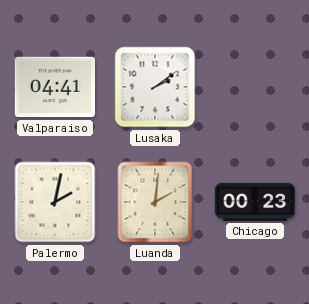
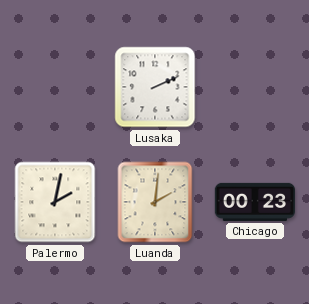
Valparaiso: 04:41 -> none
Lusaka: 2:09 -> 2:11
